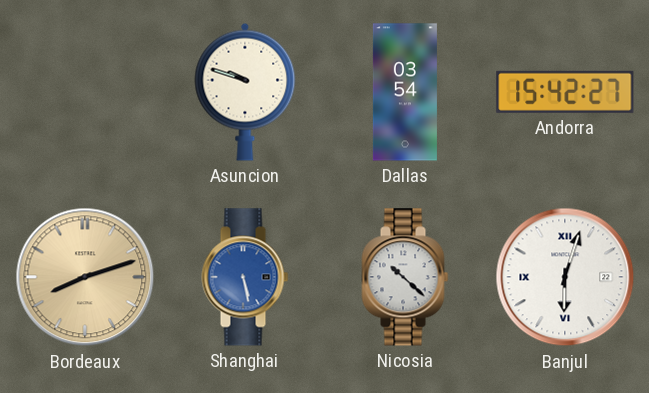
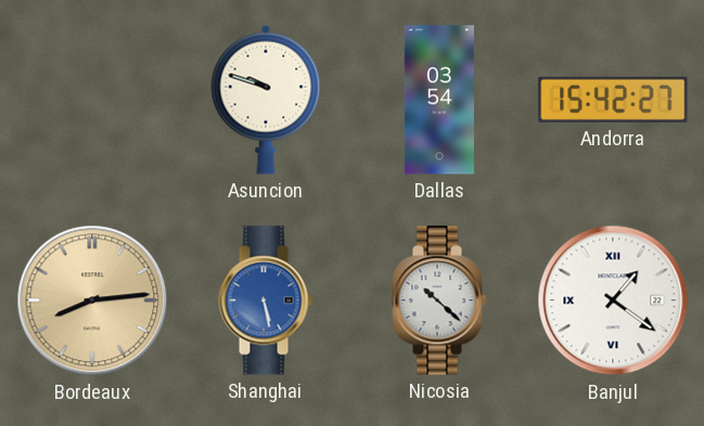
Bordeaux: 8:12 -> 8:14
Banjul: 6:03 -> 1:21
